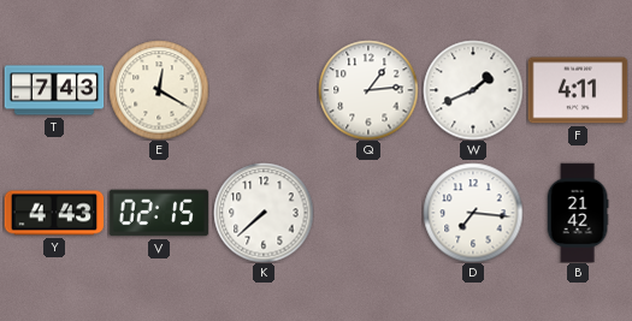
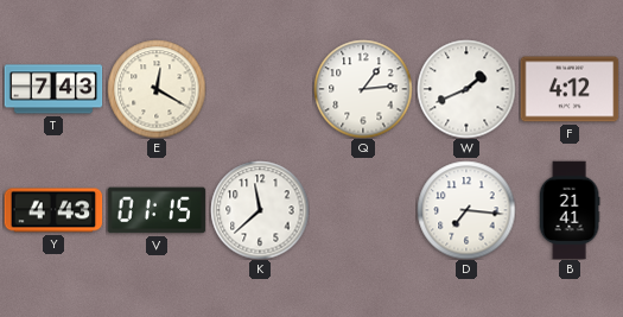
F: 4:11 -> 4:12
V: 02:15 -> 01:15
K: 7:38 -> 11:38
B: 21:42 -> 21:41
